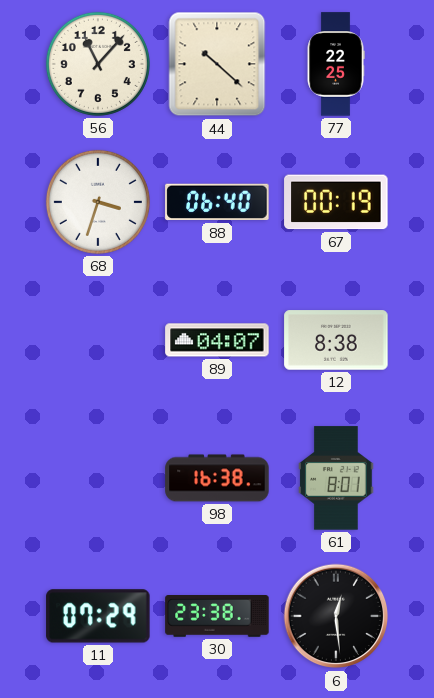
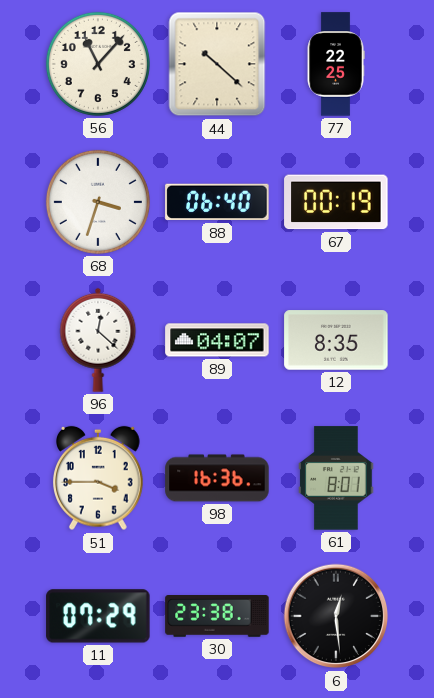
96: none -> 12:22
12: 8:38 -> 8:35
51: none -> 3:45
98: 16:38 -> 16:36
